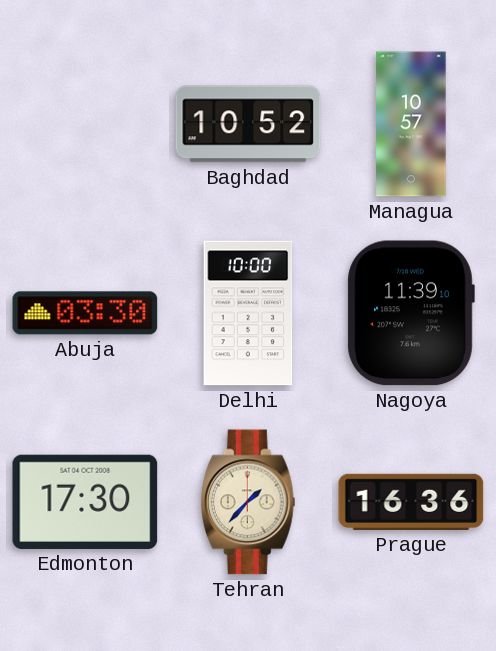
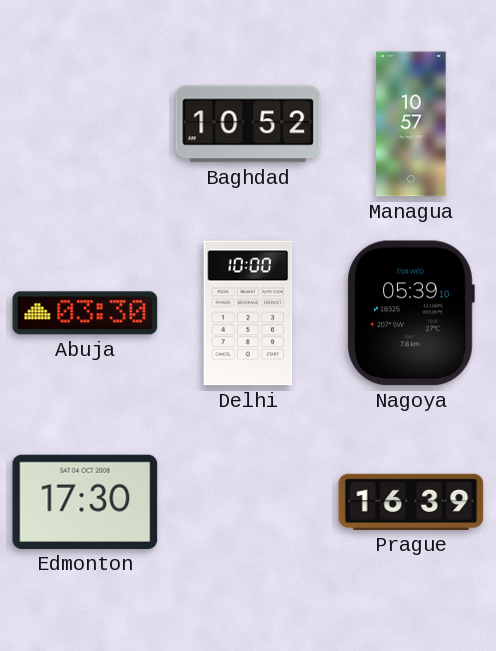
Nagoya: 11:39 -> 05:39
Tehran: 1:37 -> none
Prague: 16:36 -> 16:39
